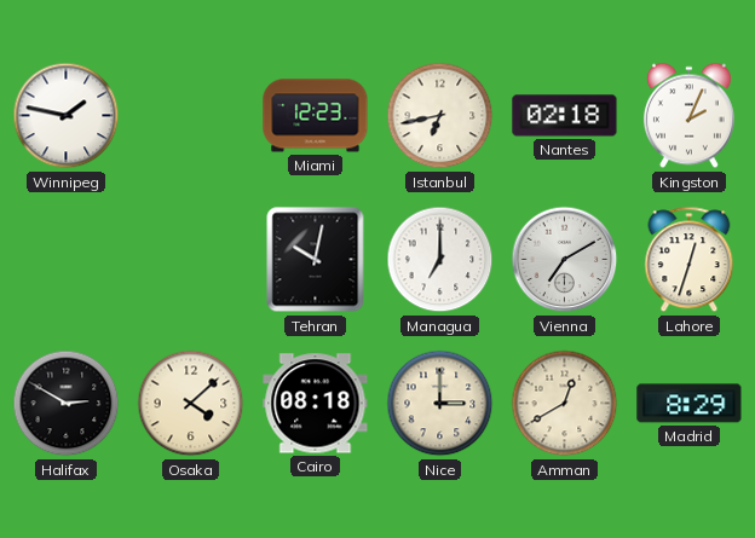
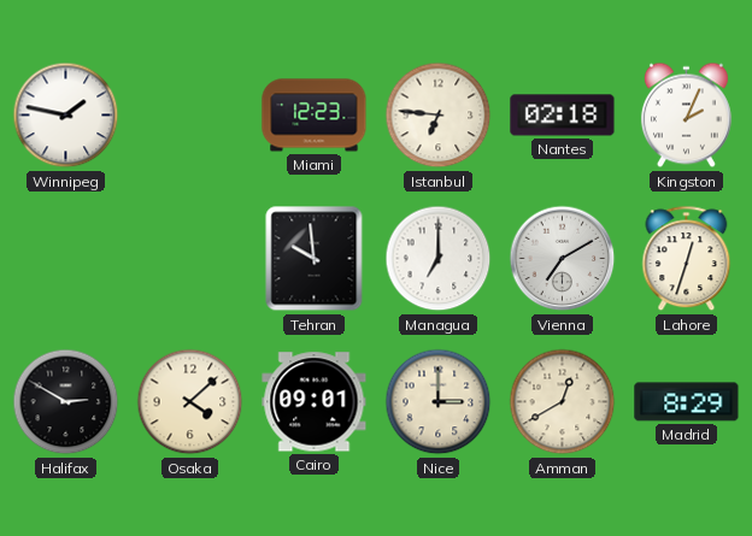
Istanbul: 6:43 -> 6:46
Tehran: 10:02 -> 9:59
Cairo: 08:18 -> 09:01
